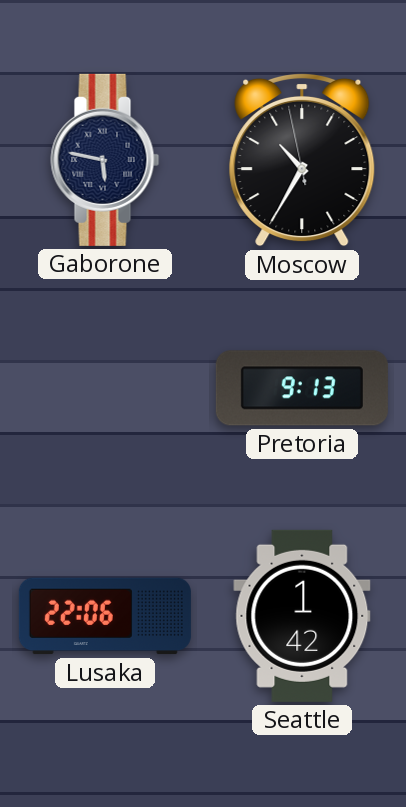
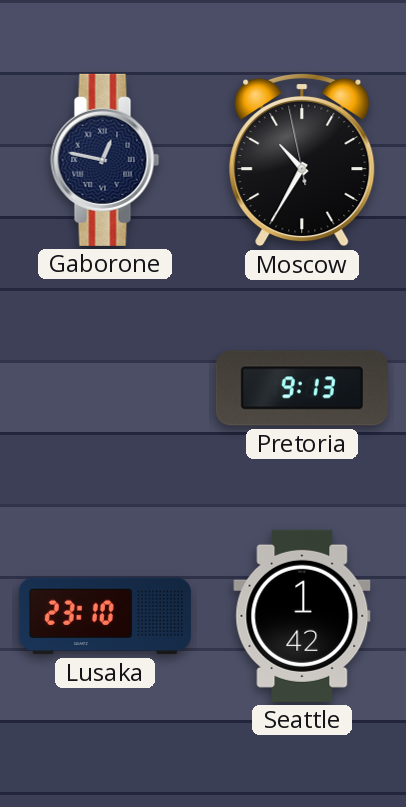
Gaborone: 5:47 -> 12:47
Lusaka: 22:06 -> 23:10
